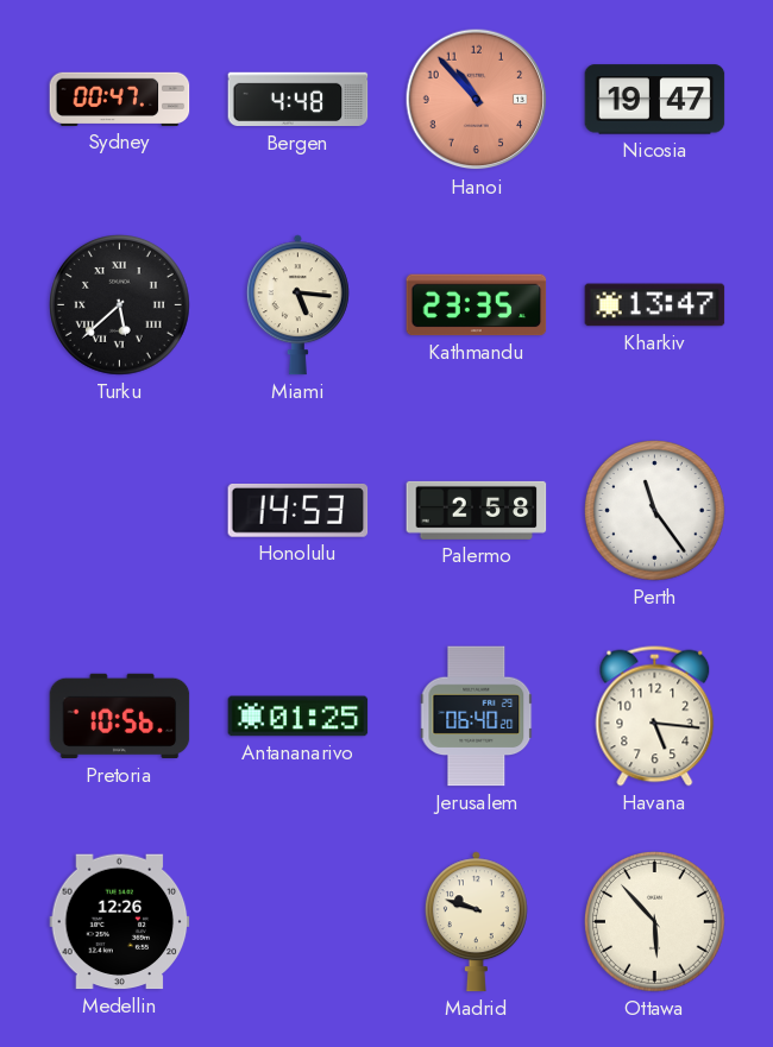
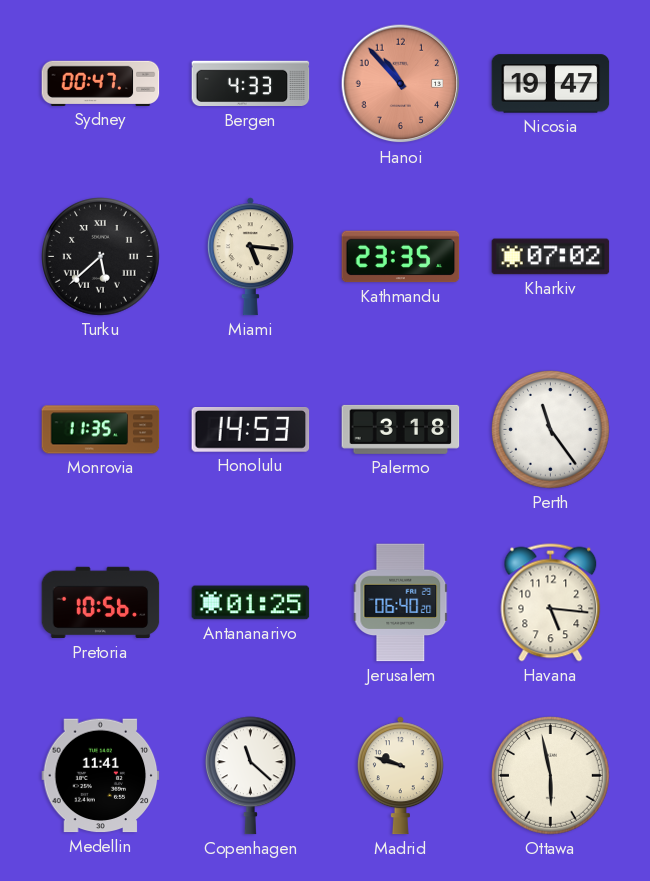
Bergen: 4:48 -> 4:33
Kharkiv: 13:47 -> 07:02
Monrovia: none -> 11:35
Palermo: 2:58 -> 3:18
Medellin: 12:26 -> 11:41
Copenhagen: none -> 11:22
Ottawa: 5:53 -> 5:58
